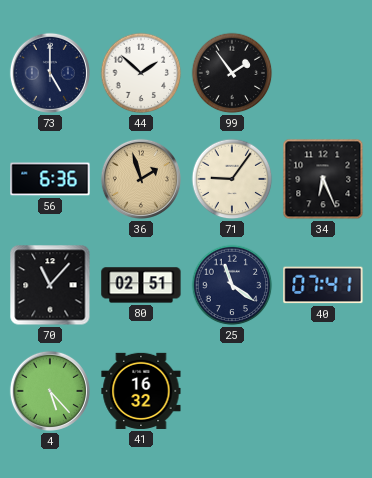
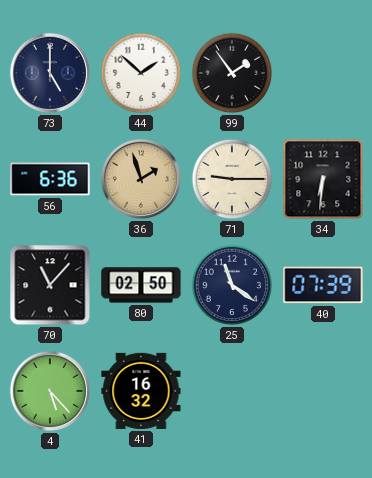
71: 9:06 -> 9:15
34: 6:26 -> 6:31
80: 02:51 -> 02:50
40: 07:41 -> 07:39
